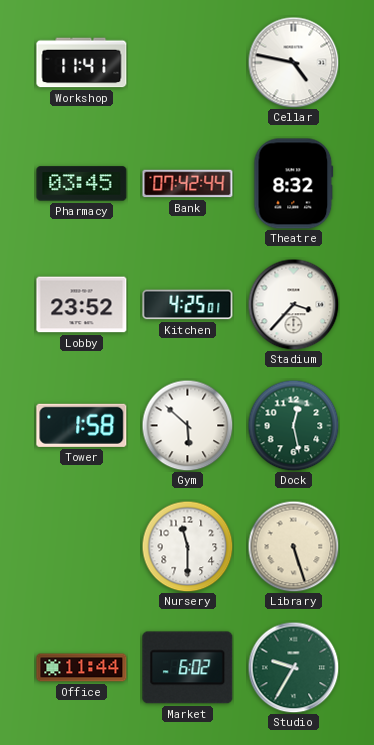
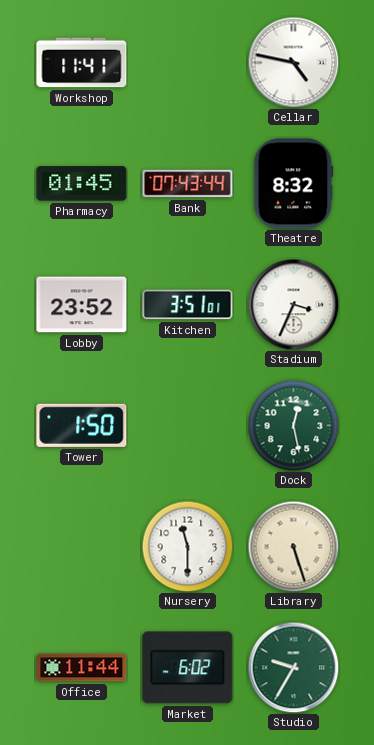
Pharmacy: 03:45 -> 01:45
Bank: 07:42 -> 07:43
Kitchen: 4:25 -> 3:51
Stadium: 3:37 -> 3:34
Tower: 1:58 -> 1:50
Gym: 5:52 -> none
